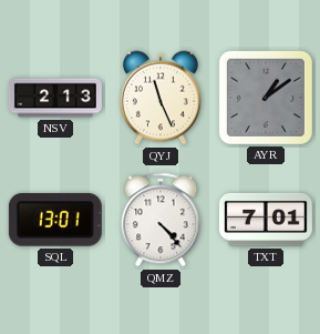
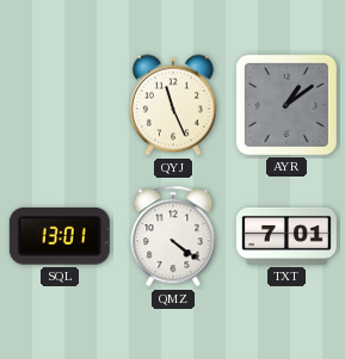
NSV: 2:13 -> none
QMZ: 4:23 -> 4:21
